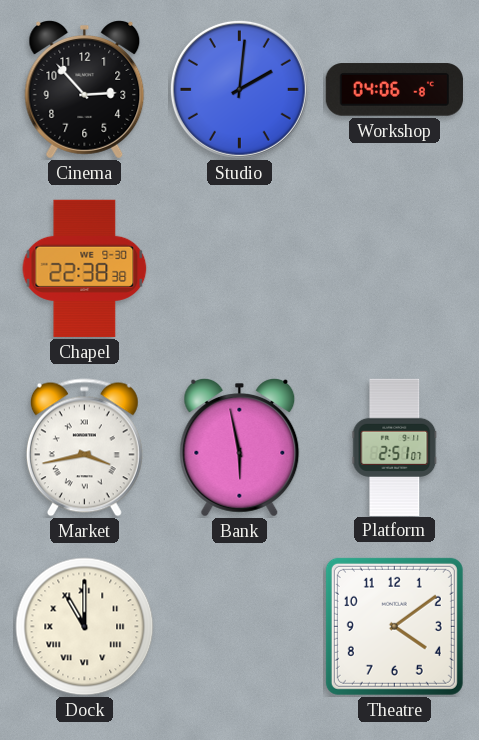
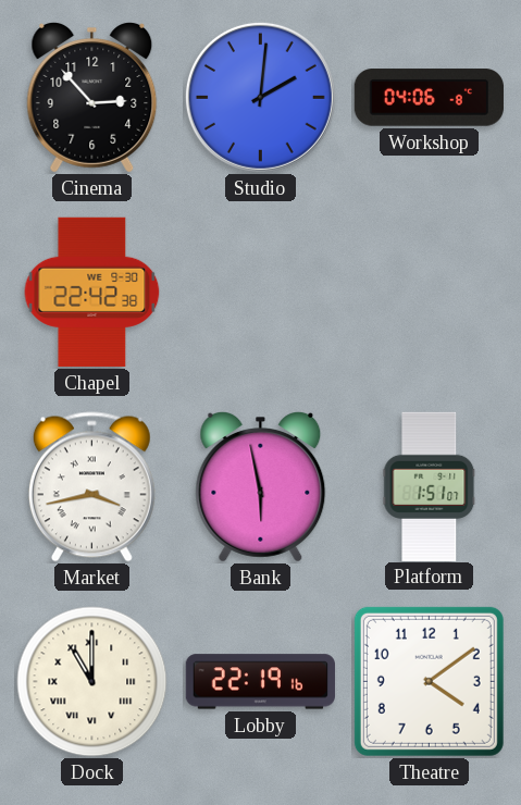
Chapel: 22:38 -> 22:42
Platform: 2:51 -> 1:51
Lobby: none -> 22:19
